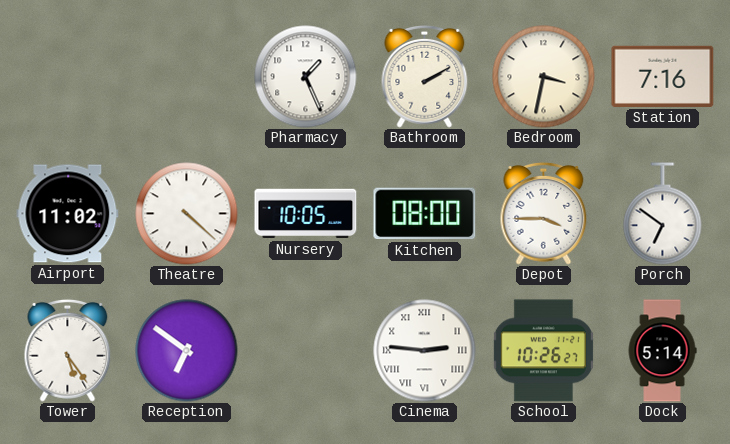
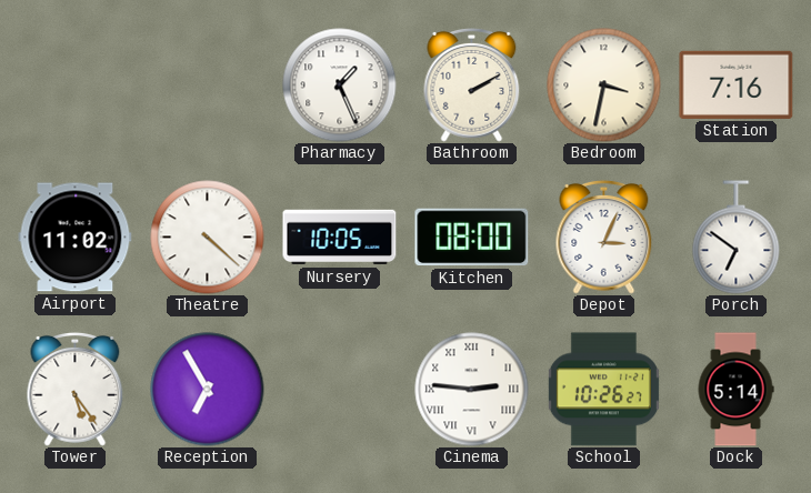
Depot: 3:45 -> 3:04
Reception: 6:51 -> 6:55
